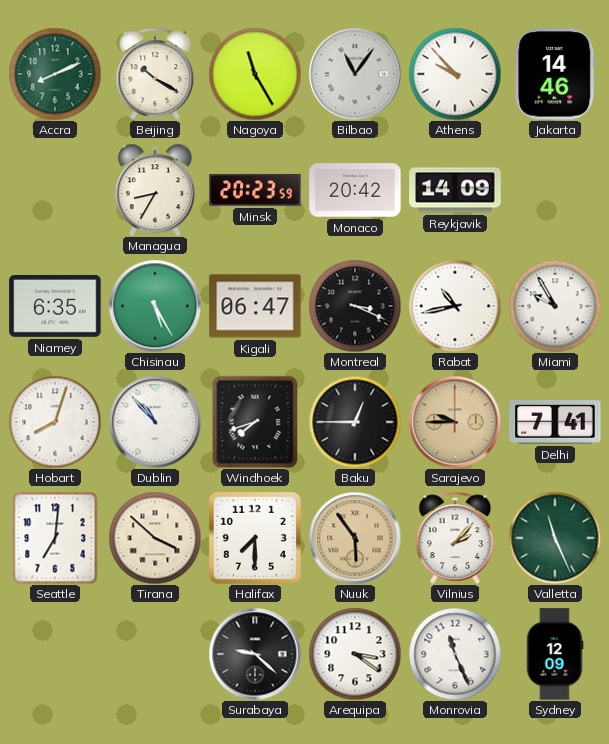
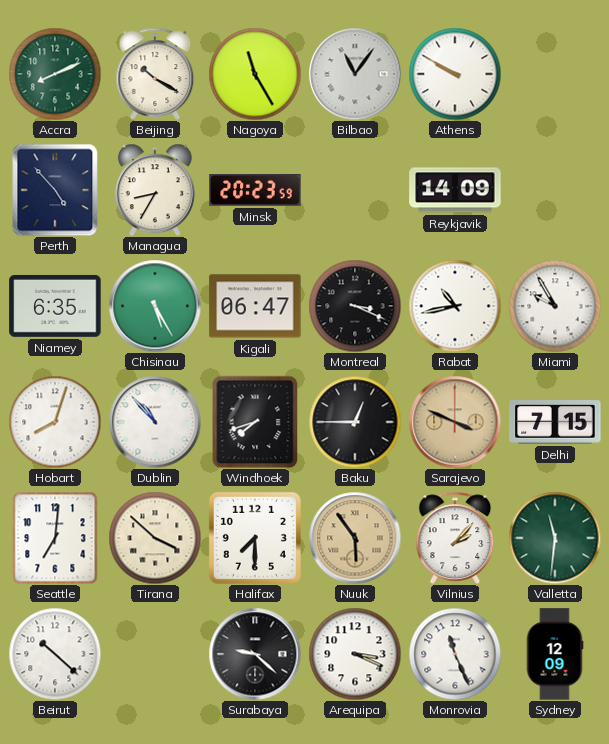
Athens: 9:53 -> 9:50
Jakarta: 14:46 -> none
Perth: none -> 4:53
Monaco: 20:42 -> none
Sarajevo: 9:45 -> 3:49
Delhi: 7:41 -> 7:15
Valletta: 11:26 -> 11:31
Beirut: none -> 10:22
Arequipa: 3:21 -> 3:19
